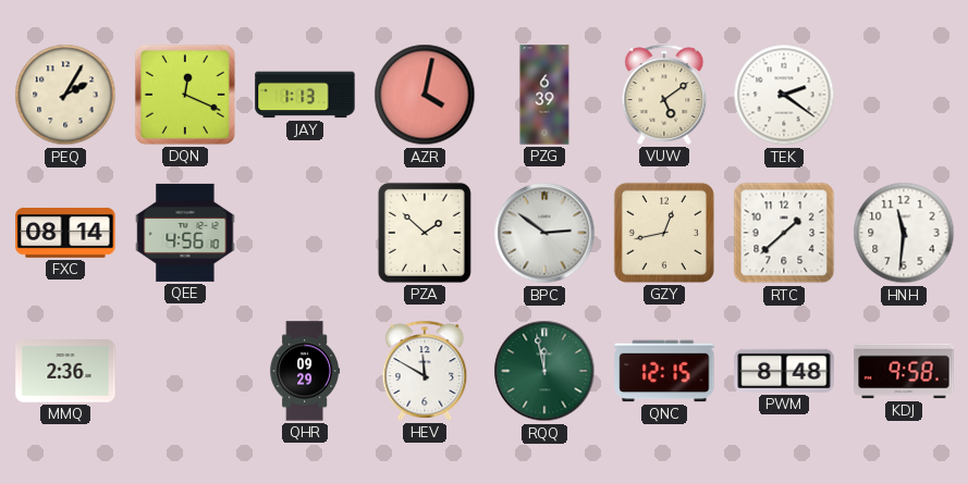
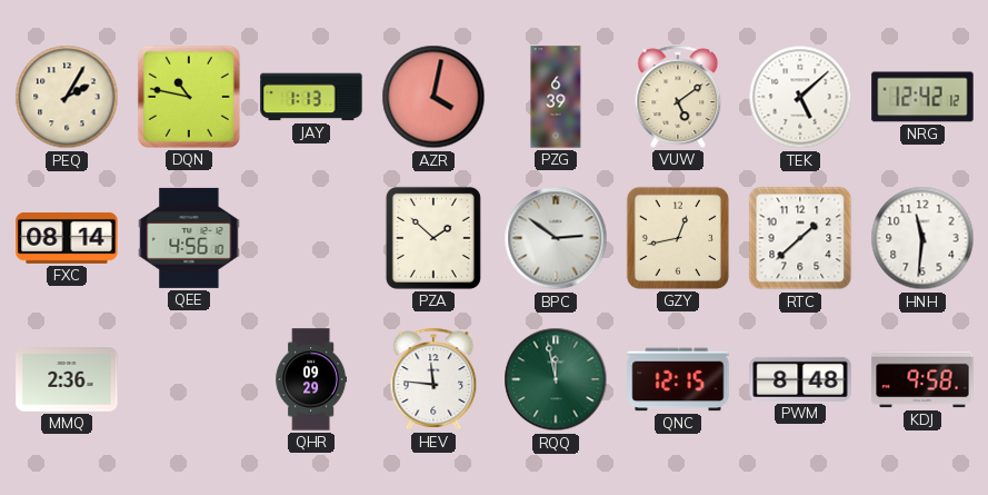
DQN: 12:19 -> 10:47
TEK: 2:21 -> 5:08
NRG: none -> 12:42
HEV: 11:50 -> 11:46
